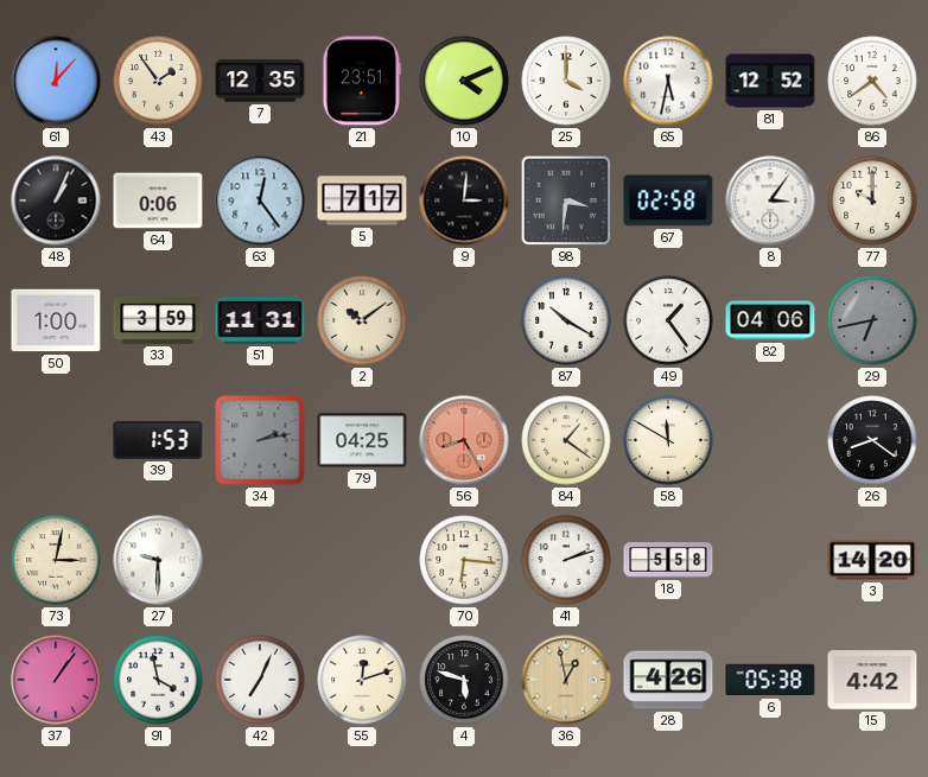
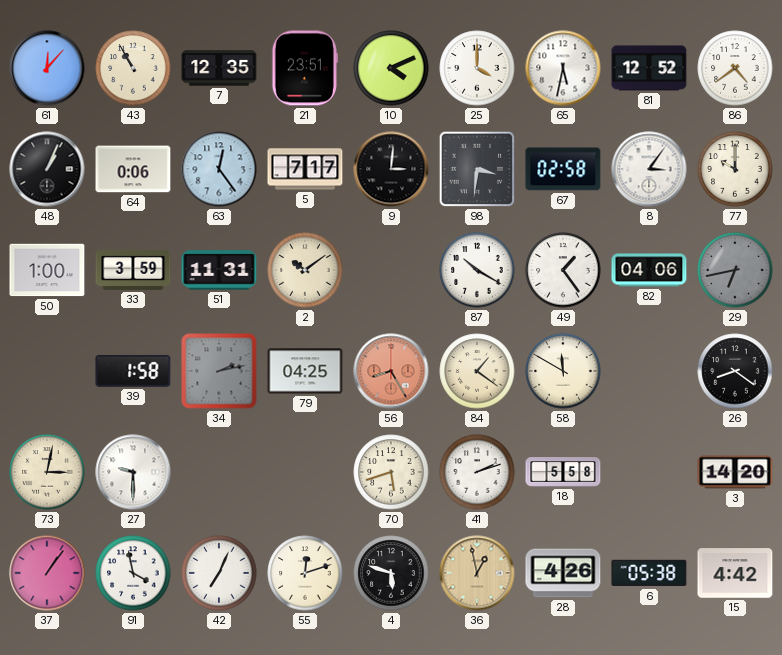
43: 1:54 -> 10:55
39: 1:53 -> 1:58
70: 6:16 -> 5:42
